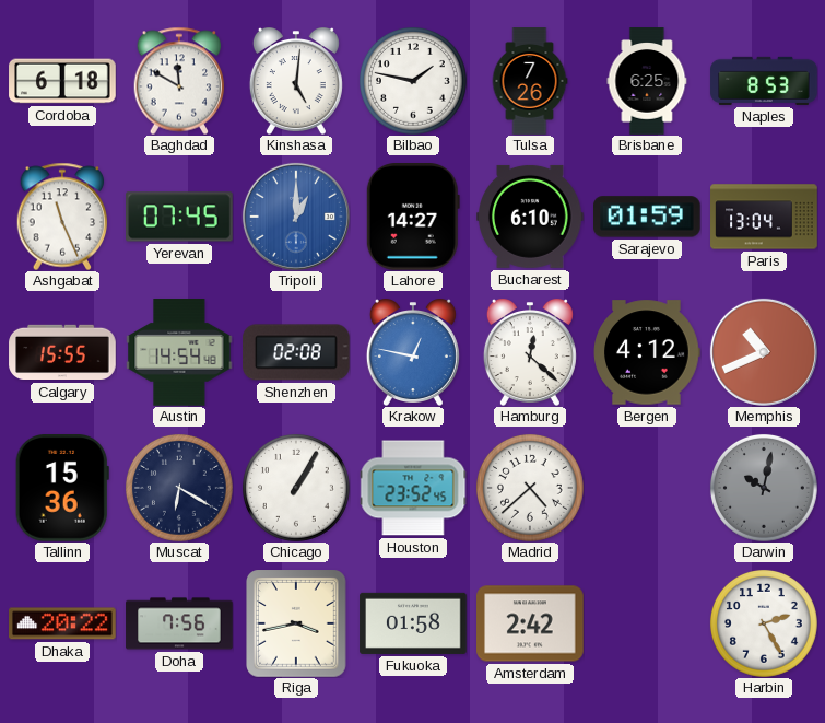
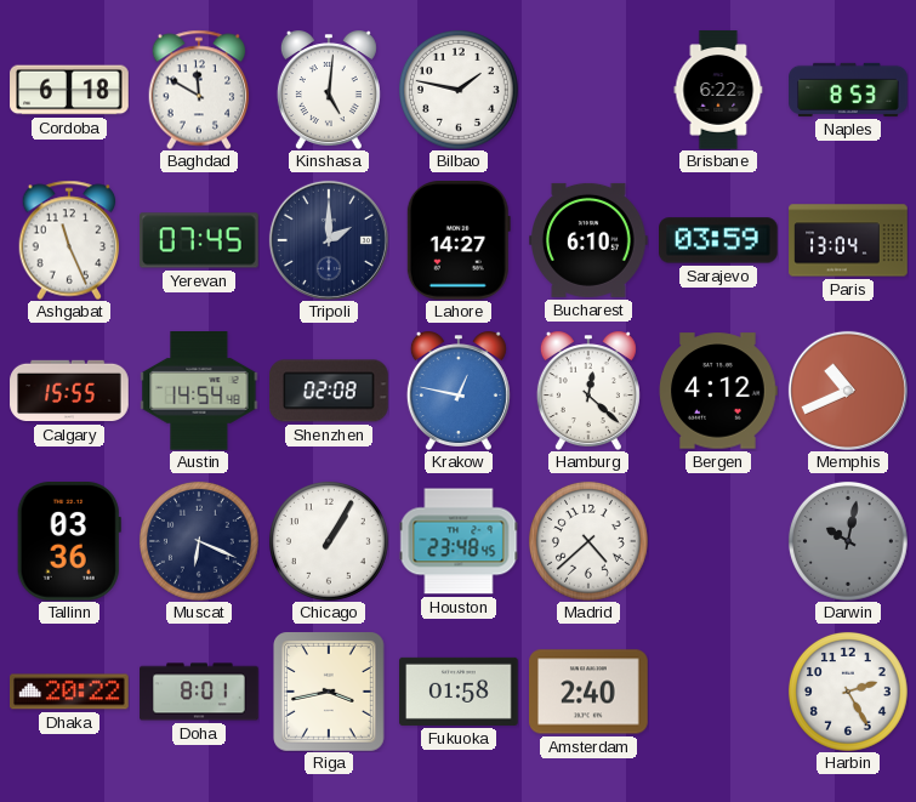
Tulsa: 7:26 -> none
Brisbane: 6:25 -> 6:22
Tripoli: 1:00 -> 2:00
Tripoli dial: blue -> navy
Sarajevo: 01:59 -> 03:59
Tallinn: 15:36 -> 03:36
Muscat: 6:20 -> 6:19
Houston: 23:52 -> 23:48
Doha: 7:56 -> 8:01
Amsterdam: 2:42 -> 2:40
